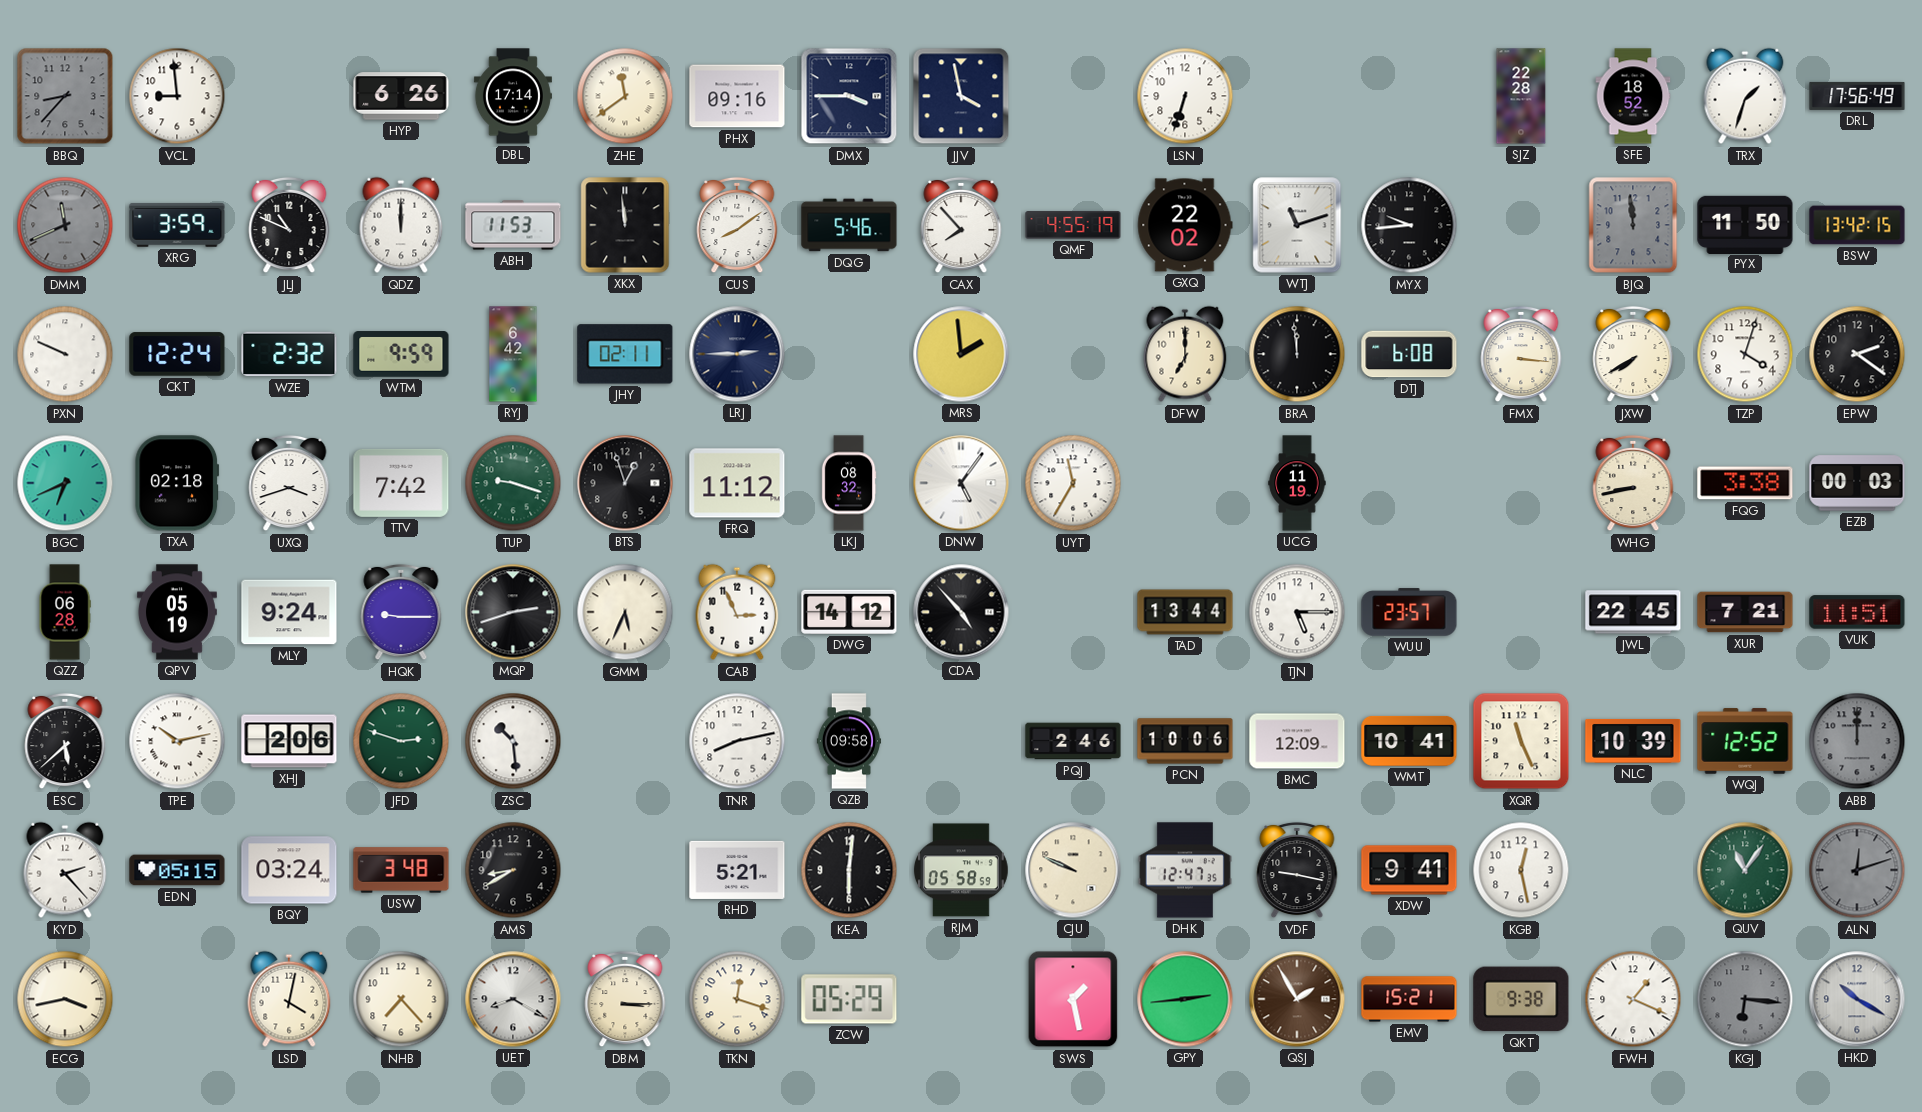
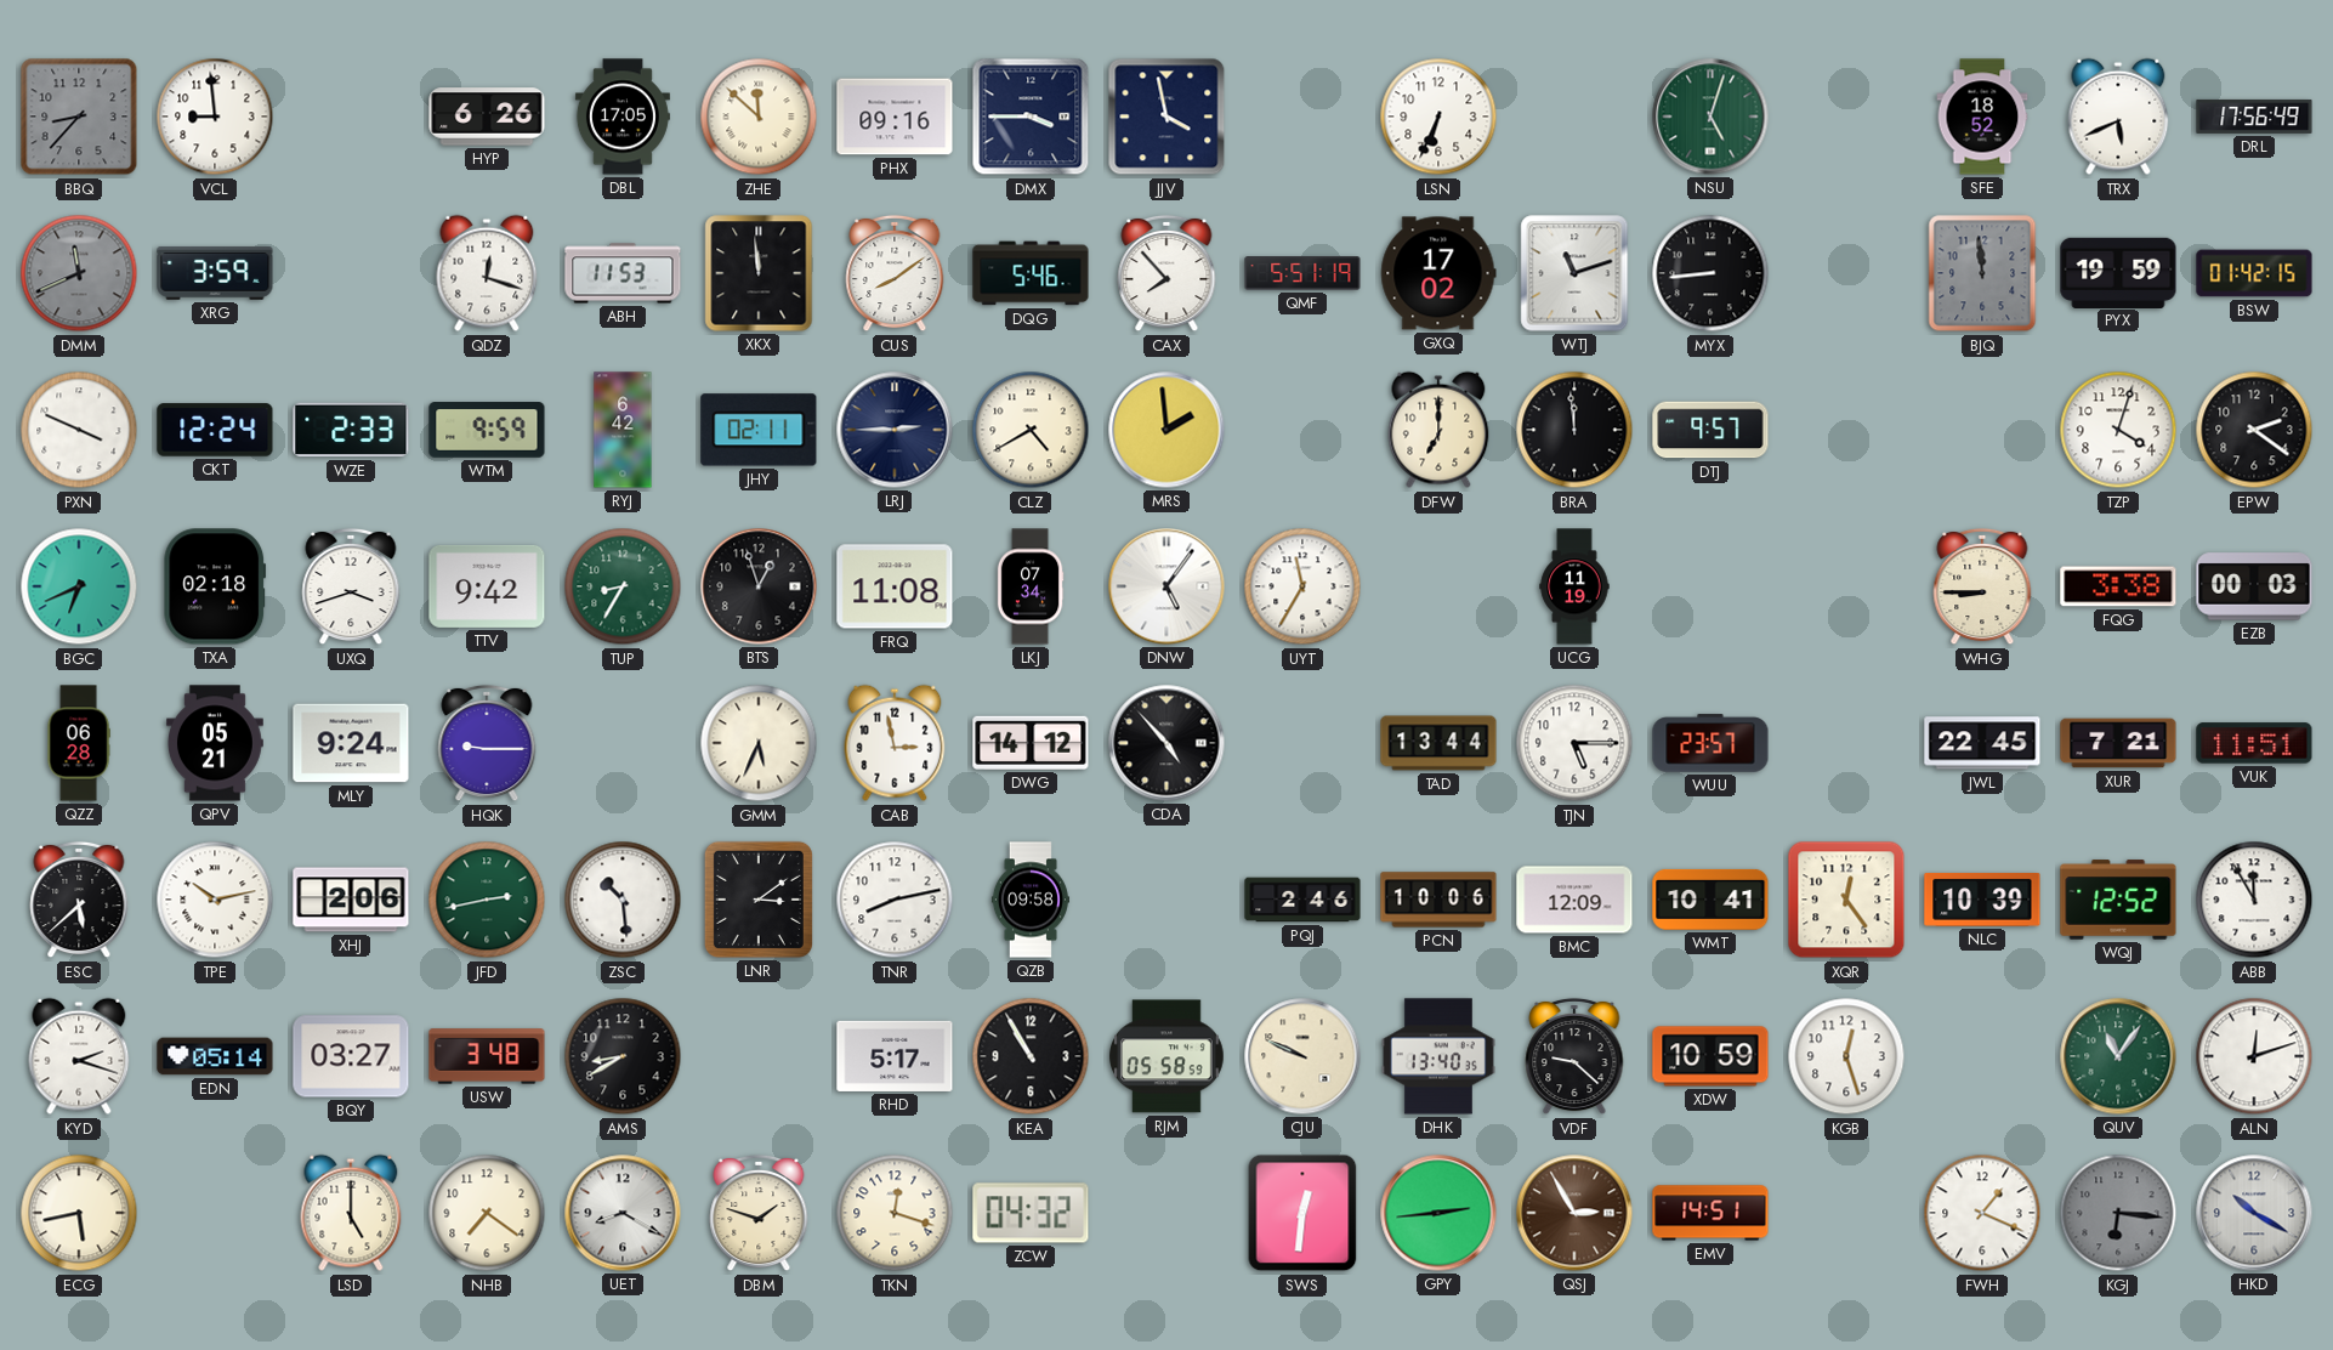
DBL: 17:14 -> 17:05
ZHE: 11:39 -> 11:52
LSN: 6:33 -> 6:34
NSU: none -> 5:03
SJZ: 22:28 -> none
TRX: 1:33 -> 5:41
JLJ: 10:49 -> none
QDZ: 12:00 -> 12:18
QMF: 4:55 -> 5:51
GXQ: 22:02 -> 17:02
MYX: 9:44 -> 8:44
PYX: 11:50 -> 19:59
BSW: 13:42 -> 01:42
PXN: 9:49 -> 3:49
WZE: 2:32 -> 2:33
CLZ: none -> 4:40
DTJ: 6:08 -> 9:57
FMX: 3:16 -> none
JXW: 7:40 -> none
TTV: 7:42 -> 9:42
TUP: 9:18 -> 8:35
FRQ: 11:12 -> 11:08
LKJ: 08:32 -> 07:34
WHG: 8:43 -> 8:45
QPV: 05:19 -> 05:21
MQP: 2:42 -> none
CAB: 2:56 -> 2:58
JFD: 2:48 -> 2:43
LNR: none -> 3:09
XQR: 11:26 -> 12:24
ABB: 12:00 -> 11:55
ABB dial: grey -> white
KYD: 2:23 -> 2:18
EDN: 05:15 -> 05:14
BQY: 03:24 -> 03:27
RHD: 5:21 -> 5:17
KEA: 6:01 -> 10:55
DHK: 12:47 -> 13:40
VDF: 9:17 -> 9:22
XDW: 9:41 -> 10:59
KGB: 12:28 -> 12:27
ALN dial: grey -> white
ECG: 3:43 -> 5:43
LSD: 4:02 -> 5:00
NHB: 7:23 -> 7:21
DBM: 3:15 -> 1:48
ZCW: 05:29 -> 04:32
SWS: 1:28 -> 12:31
QSJ: 1:55 -> 2:55
EMV: 15:21 -> 14:51
QKT: 9:38 -> none
